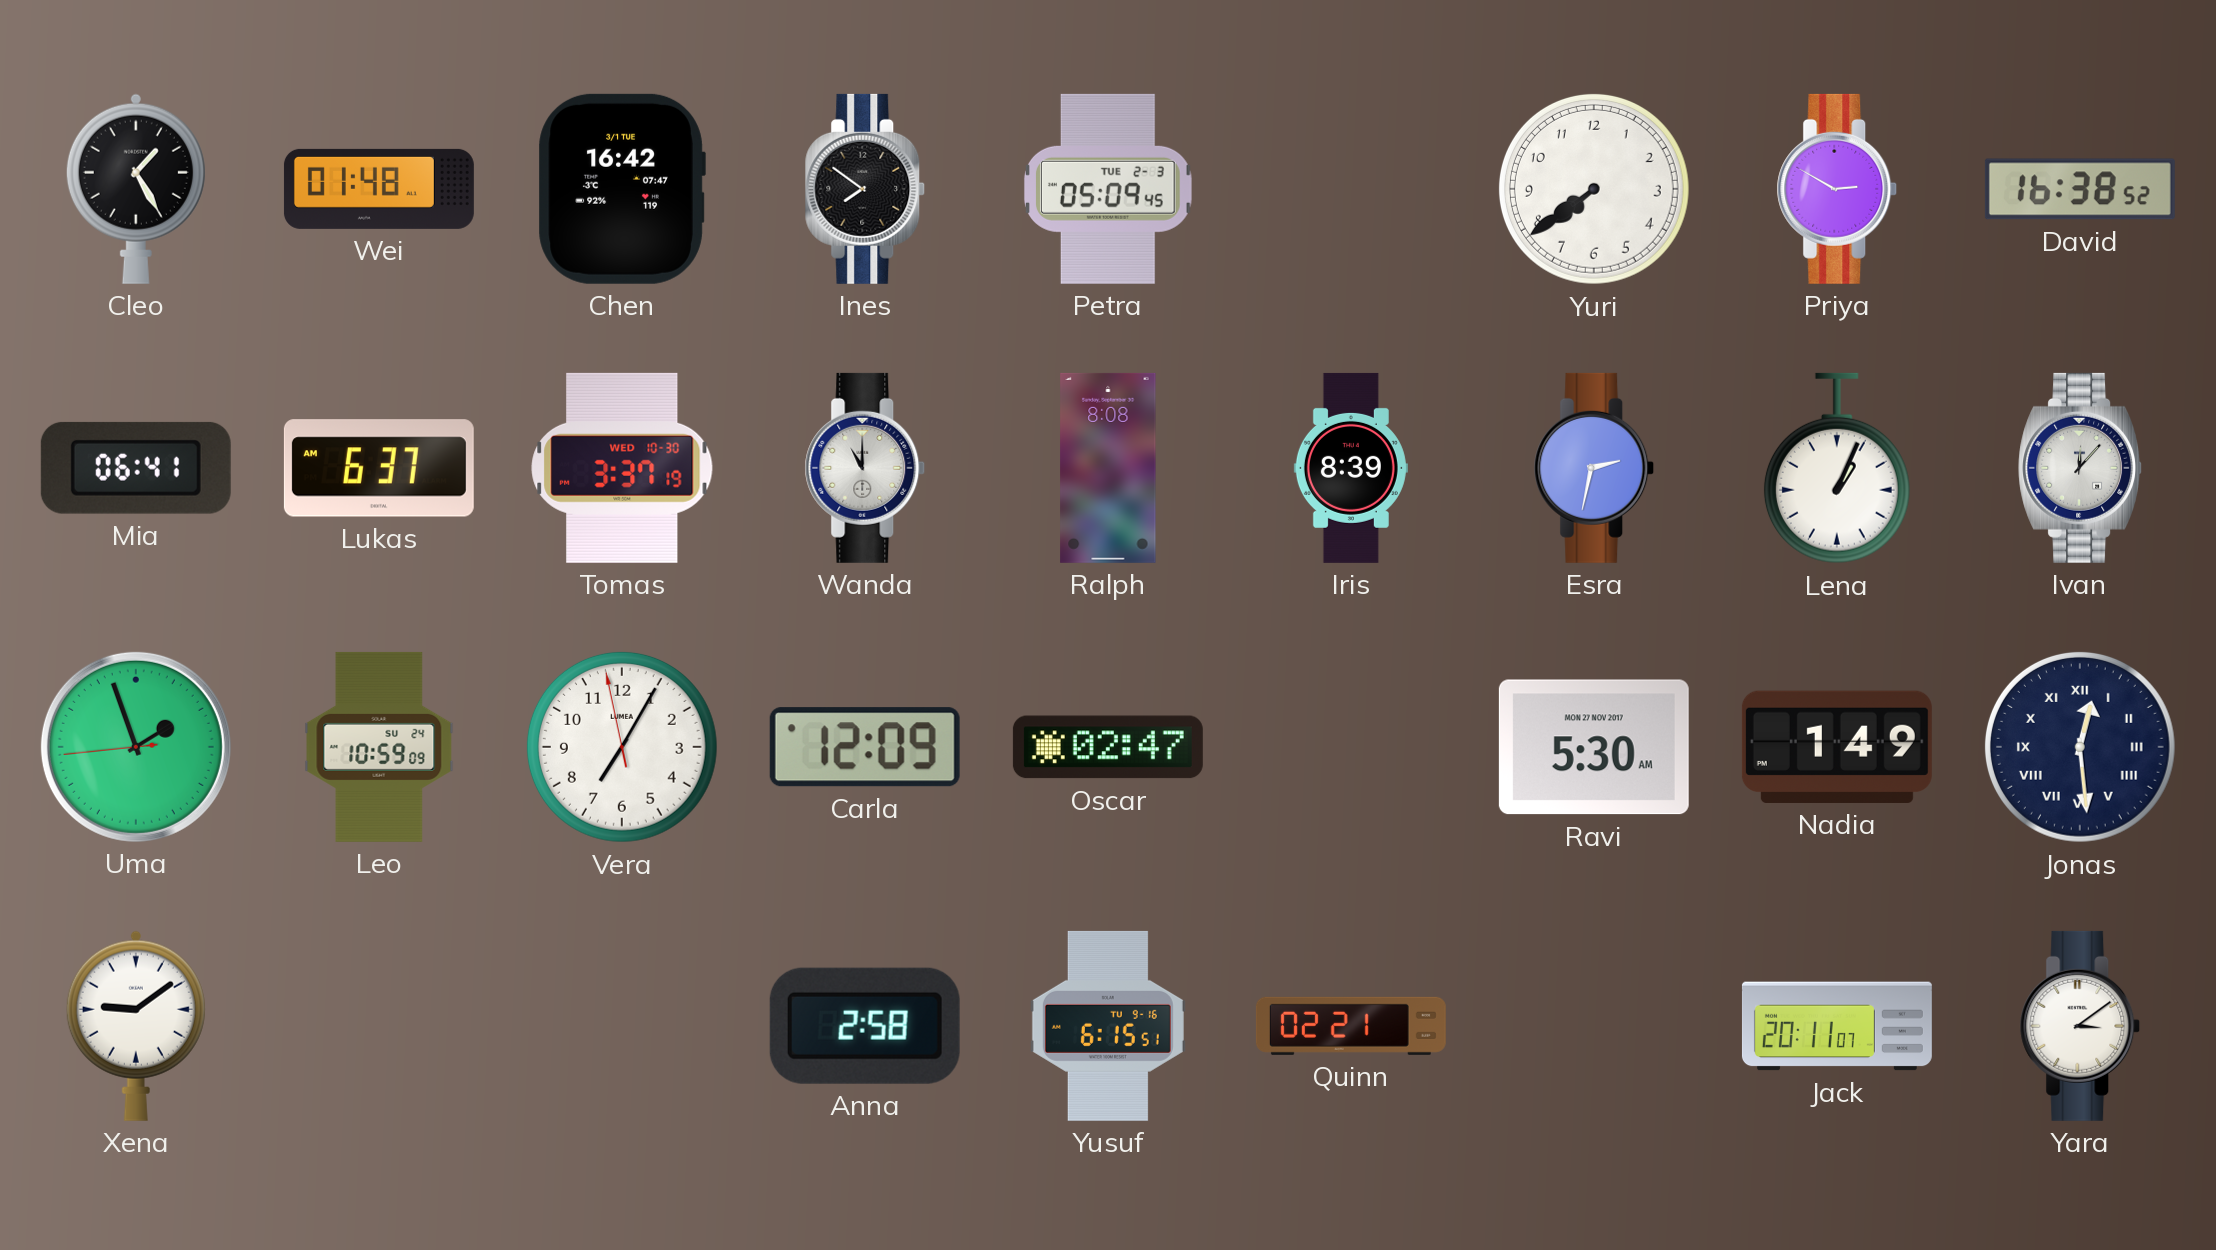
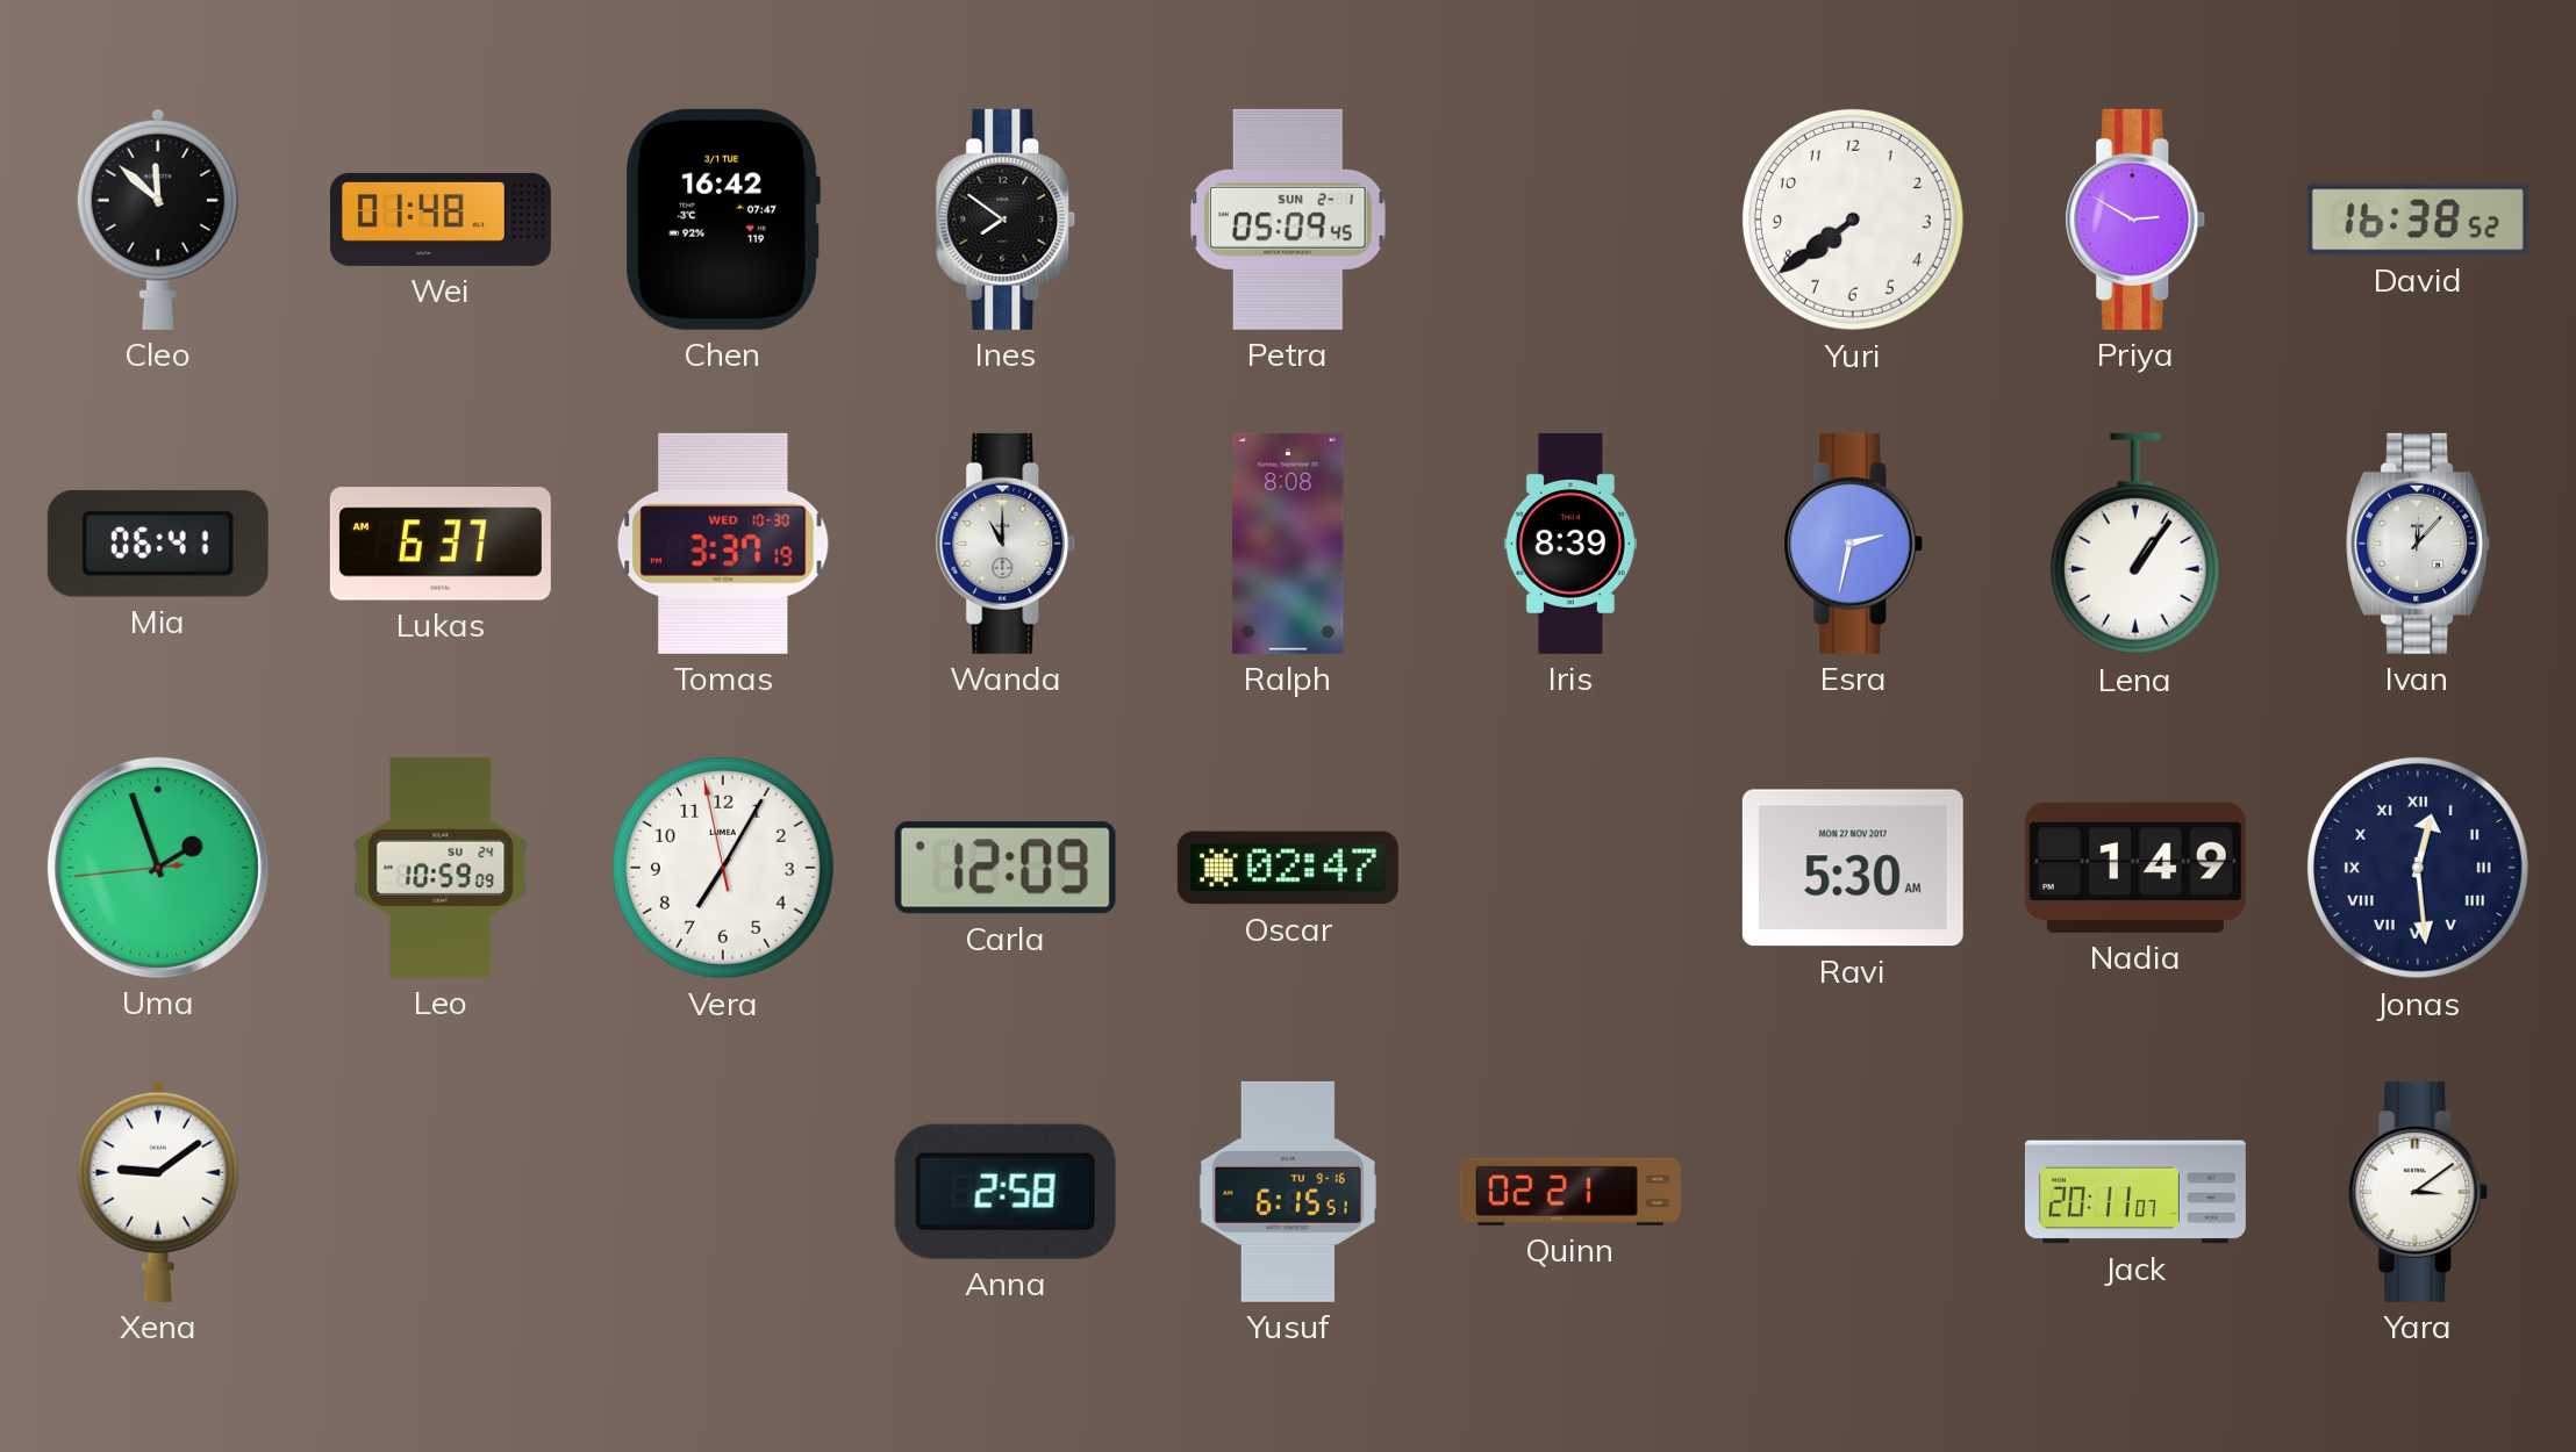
Cleo: 1:25 -> 11:52
Petra date: TUE 2-3 -> SUN 2-1
Lena: 1:04 -> 1:06
